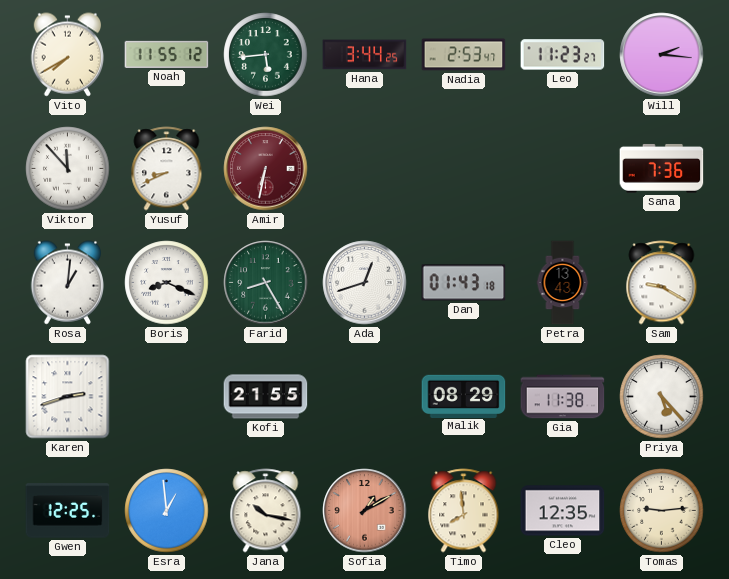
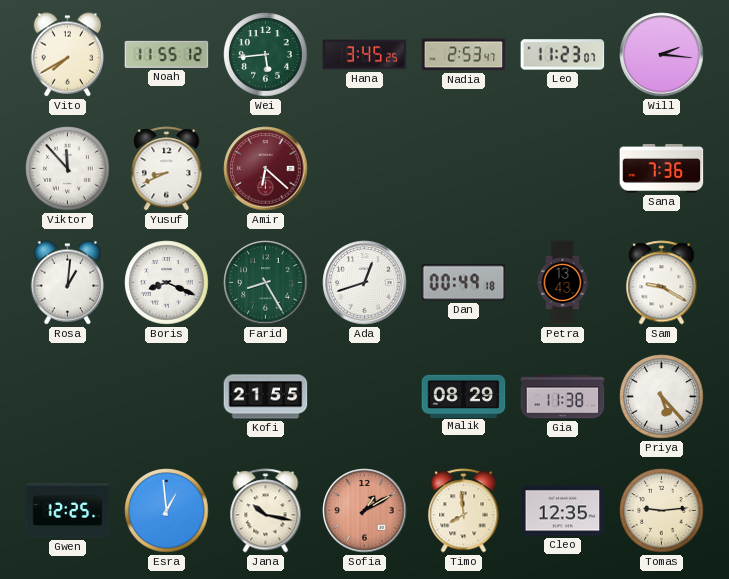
Hana: 3:44 -> 3:45
Leo: 11:23:27 -> 11:23:07
Amir: 6:32 -> 6:22
Dan: 01:43 -> 00:49
Karen: 2:42 -> none
